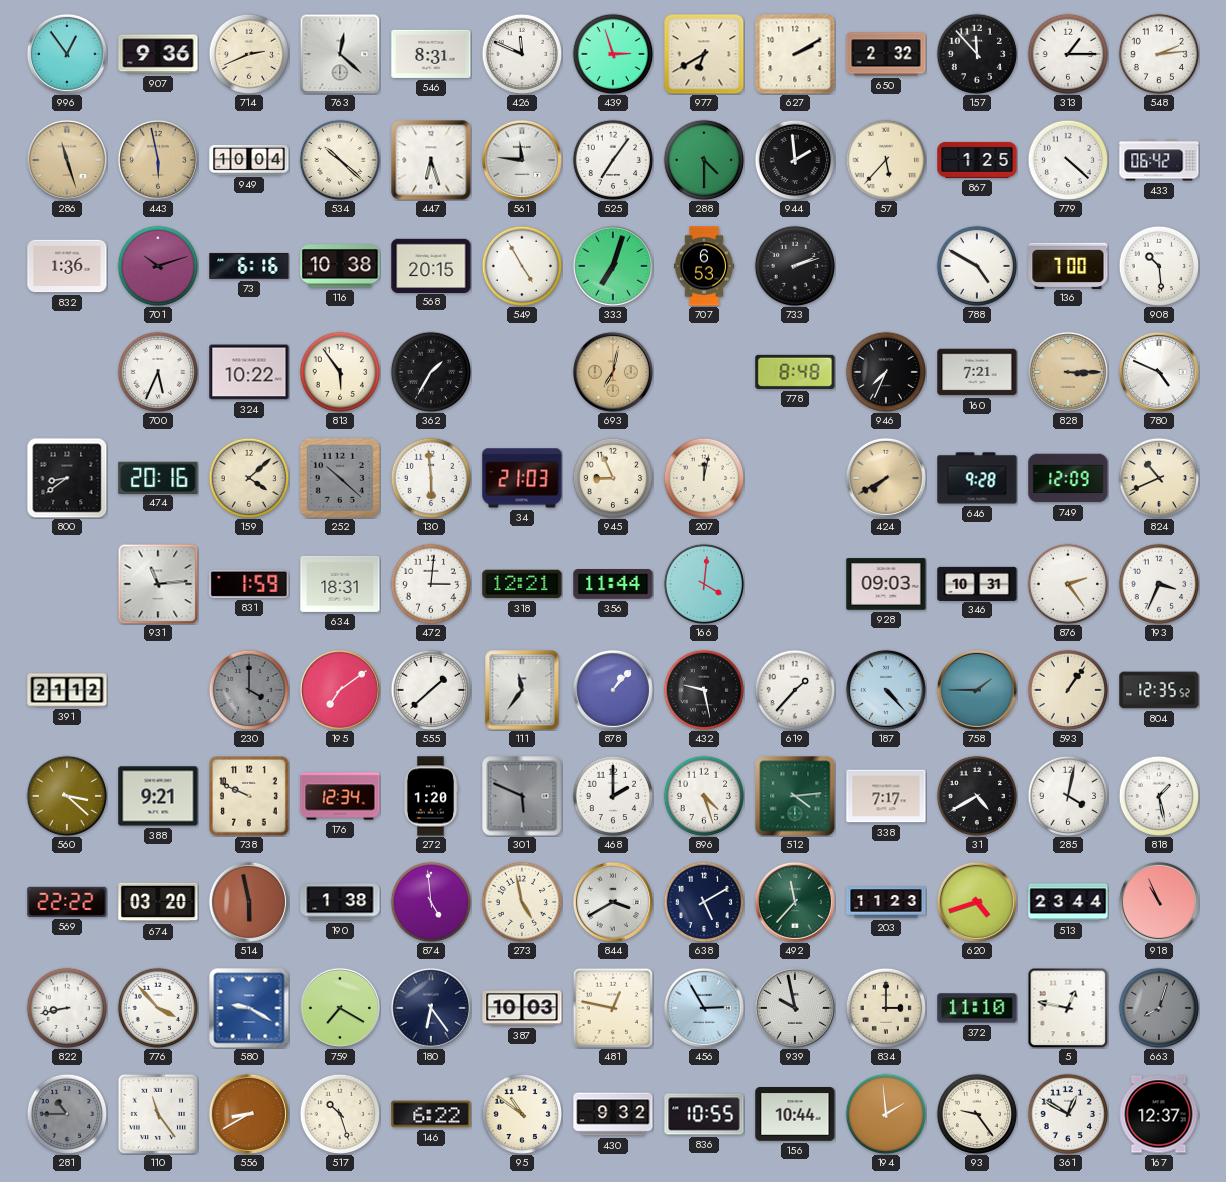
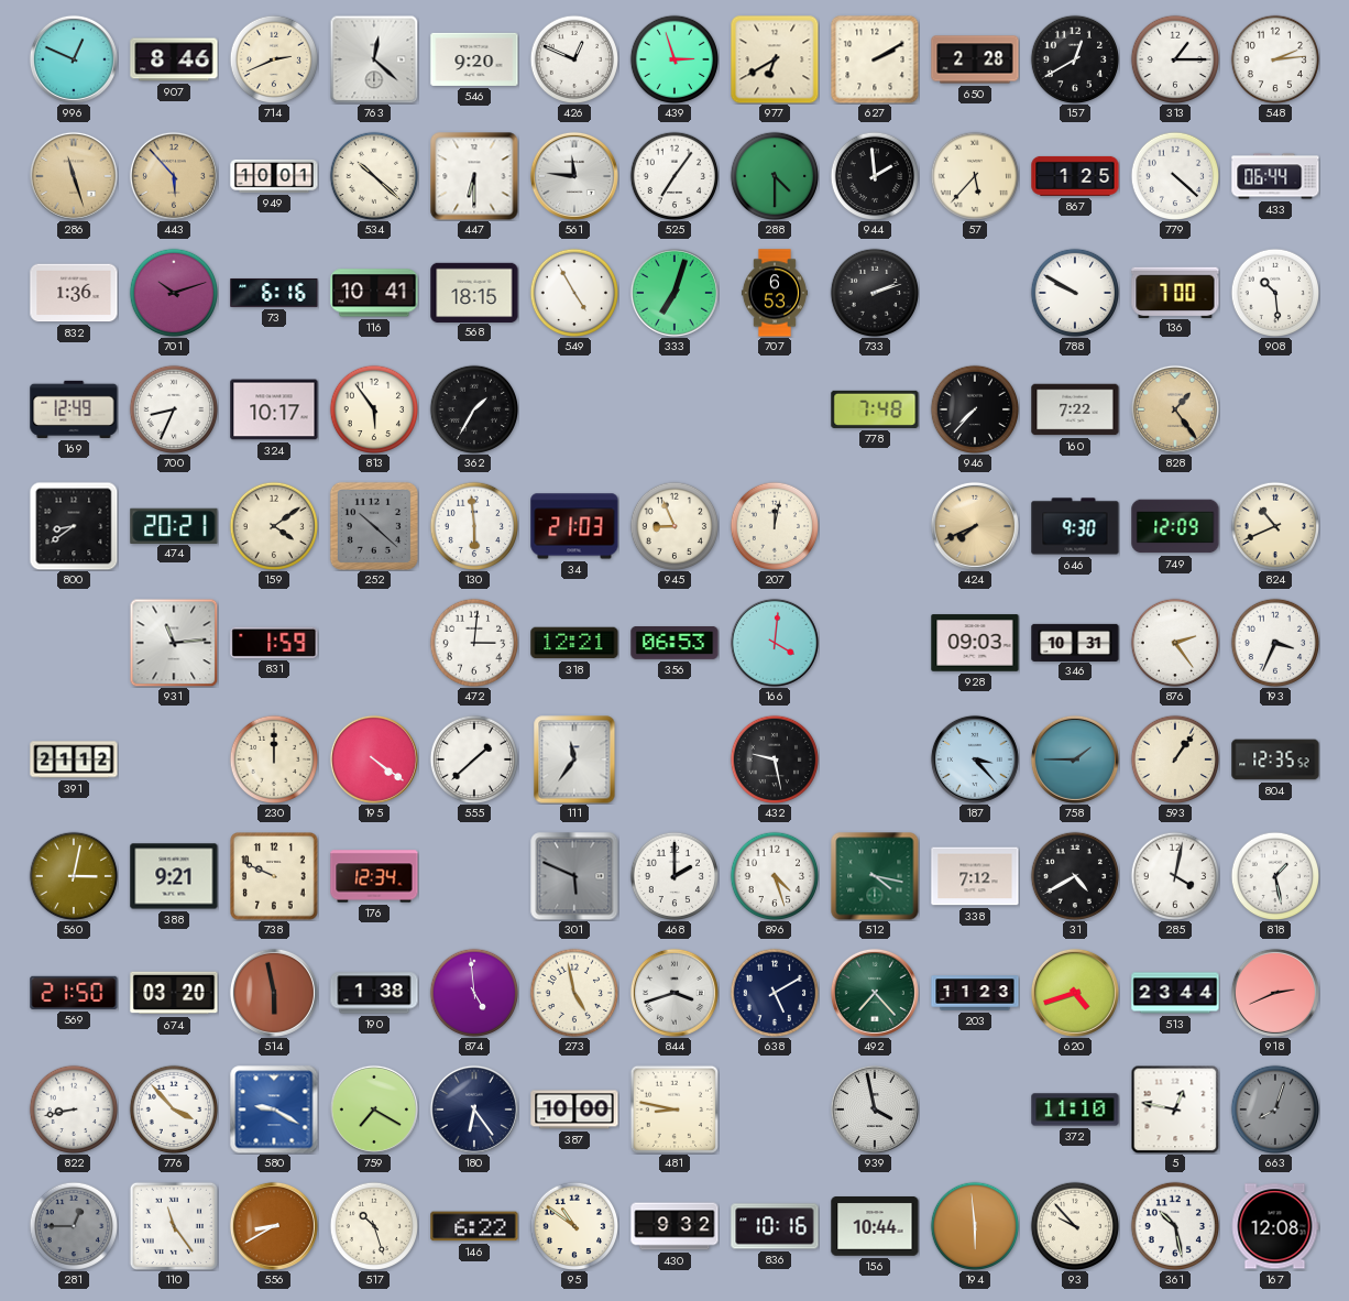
996: 12:54 -> 12:49
907: 9:36 -> 8:46
546: 8:31 -> 9:20
426: 11:49 -> 12:49
650: 2:32 -> 2:28
157: 11:53 -> 12:40
443: 5:58 -> 5:53
949: 10:04 -> 10:01
447: 6:27 -> 6:30
433: 06:42 -> 06:44
116: 10:38 -> 10:41
568: 20:15 -> 18:15
788: 4:50 -> 9:50
169: none -> 12:49
700: 5:34 -> 8:34
324: 10:22 -> 10:17
693: 7:02 -> none
778: 8:48 -> 7:48
946: 7:34 -> 7:37
160: 7:21 -> 7:22
828: 3:15 -> 1:24
780: 4:49 -> none
474: 20:16 -> 20:21
159: 4:08 -> 4:09
424: 7:40 -> 7:41
646: 9:28 -> 9:30
634: 18:31 -> none
356: 11:44 -> 06:53
230: 4:00 -> 12:00
230 dial: grey -> cream
195: 7:09 -> 4:21
878: 1:07 -> none
619: 1:37 -> none
187: 4:23 -> 3:23
560: 3:22 -> 3:02
272: 1:20 -> none
512: 4:14 -> 4:17
338: 7:17 -> 7:12
569: 22:22 -> 21:50
844: 3:40 -> 3:42
492: 11:37 -> 7:23
918: 10:56 -> 2:41
387: 10:03 -> 10:00
481: 12:47 -> 8:47
456: 2:55 -> none
939: 9:58 -> 3:58
834: 3:00 -> none
281: 10:45 -> 12:45
836: 10:55 -> 10:16
194: 1:59 -> 5:59
93: 9:24 -> 9:53
361: 12:50 -> 10:28
167: 12:37 -> 12:08
